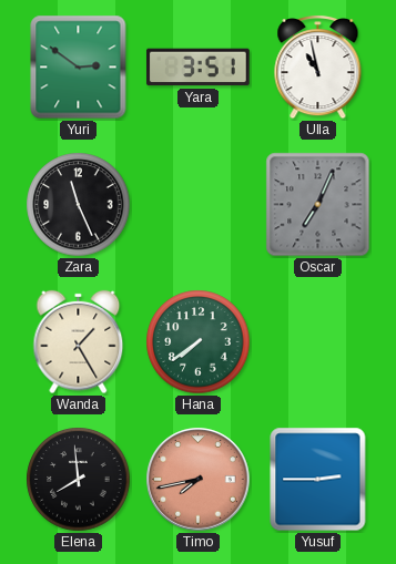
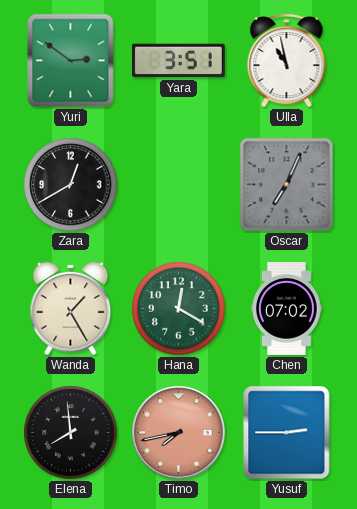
Zara: 11:26 -> 12:40
Hana: 7:39 -> 12:20
Chen: none -> 07:02
